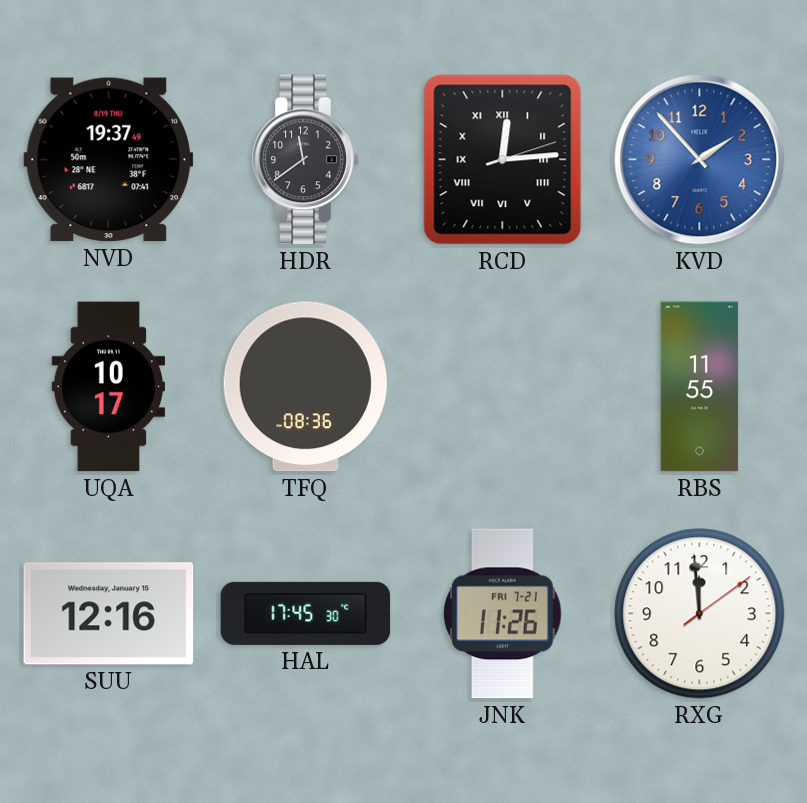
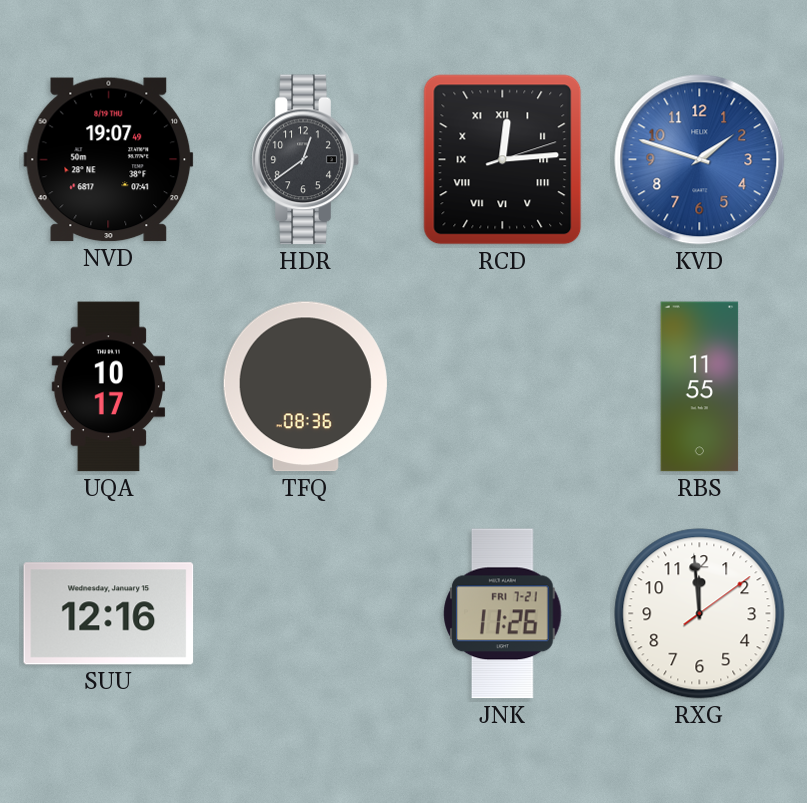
NVD: 19:37 -> 19:07
HDR: 11:39 -> 12:39
KVD: 1:53 -> 1:48
HAL: 17:45 -> none
